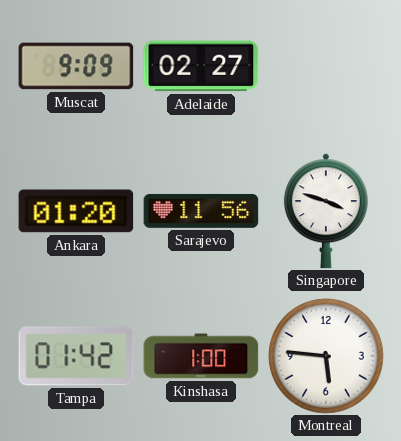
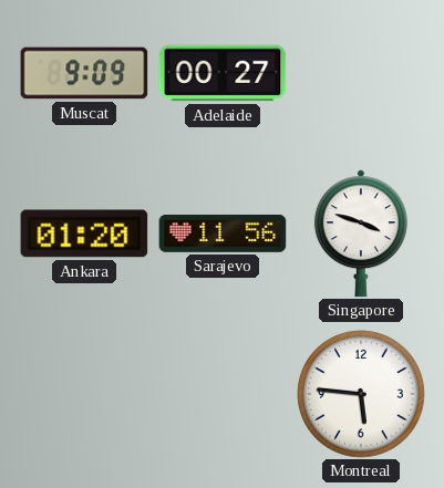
Adelaide: 02:27 -> 00:27
Tampa: 01:42 -> none
Kinshasa: 1:00 -> none
